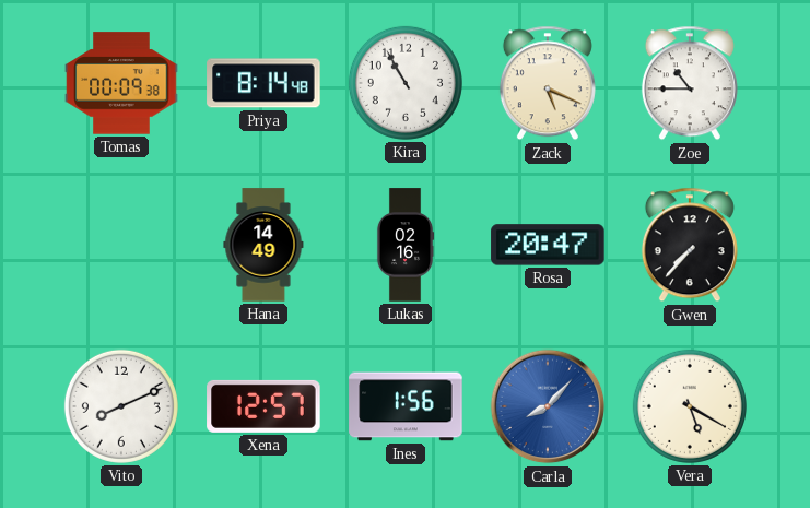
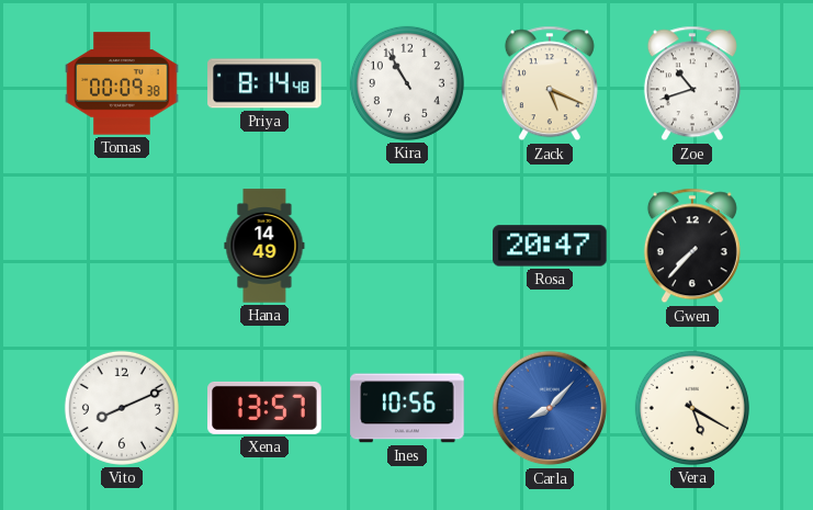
Zoe: 10:45 -> 10:42
Lukas: 02:16 -> none
Xena: 12:57 -> 13:57
Ines: 1:56 -> 10:56
